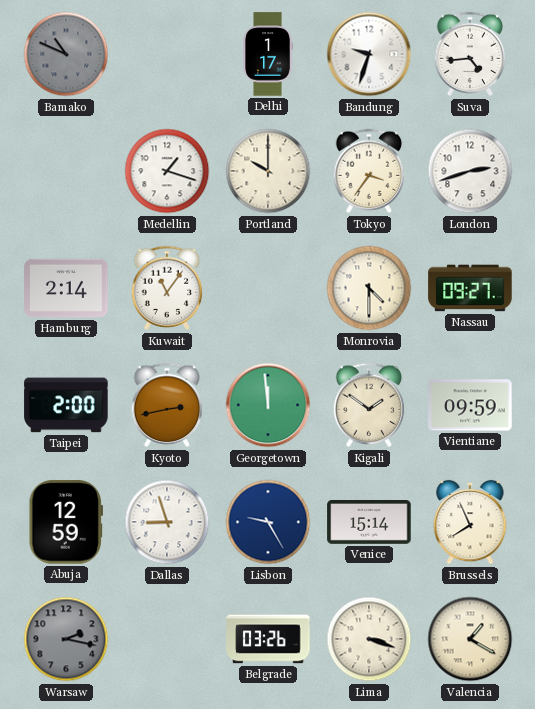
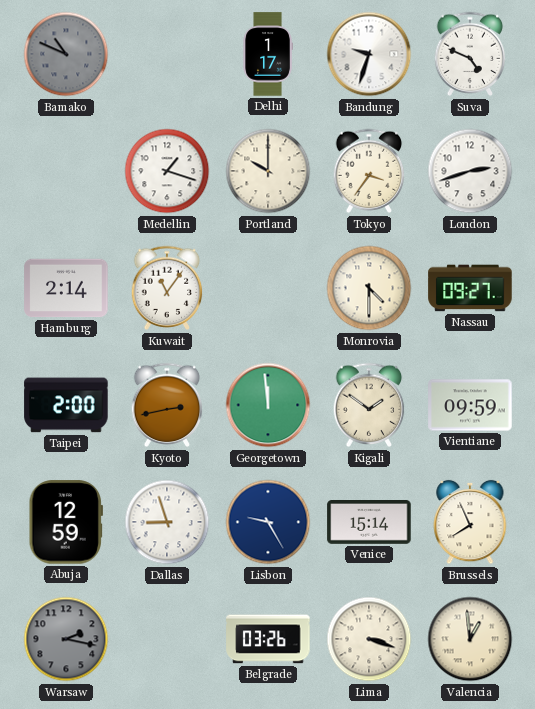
Suva: 4:44 -> 4:49
Valencia: 1:20 -> 12:59
